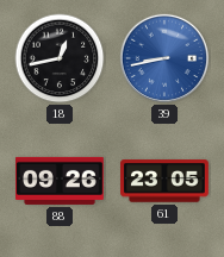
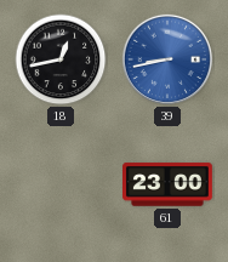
88: 09:26 -> none
61: 23:05 -> 23:00
